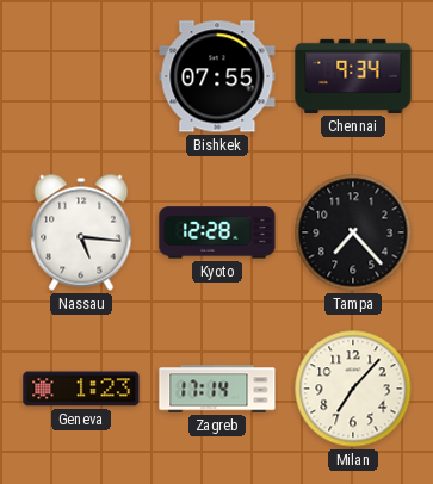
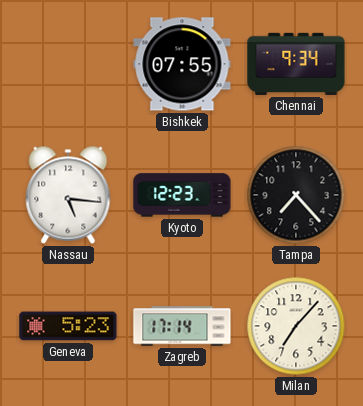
Kyoto: 12:28 -> 12:23
Geneva: 1:23 -> 5:23
